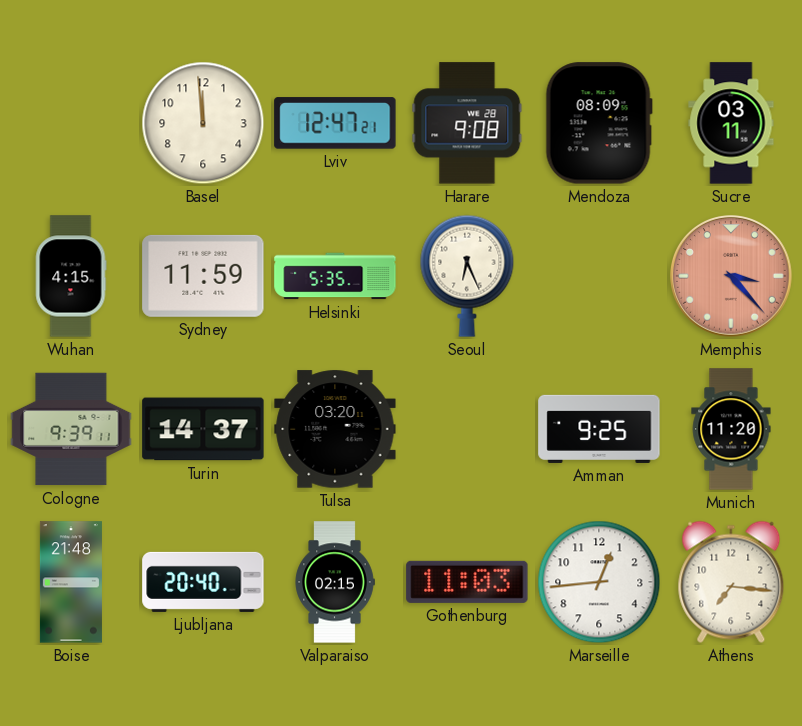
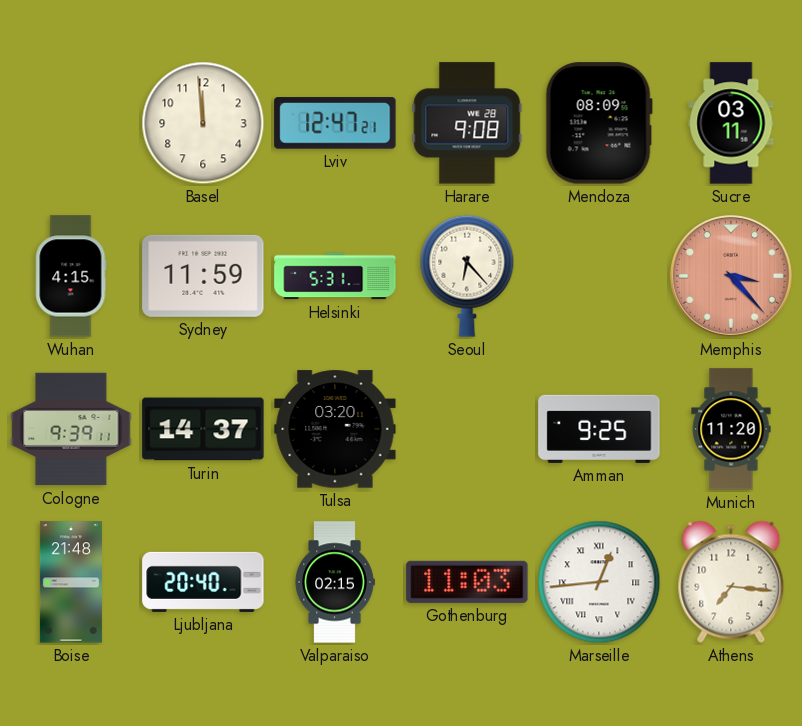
Helsinki: 5:35 -> 5:31
Seoul: 6:26 -> 6:23
Marseille numerals: Arabic -> Roman
